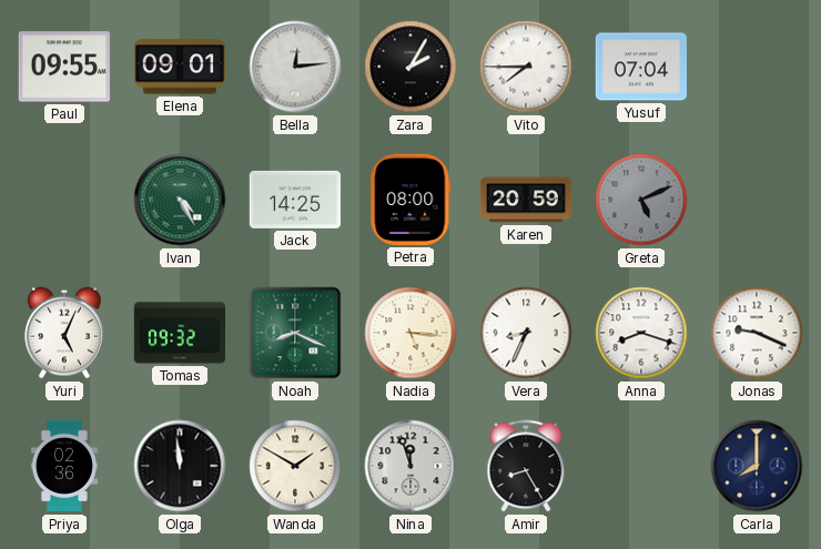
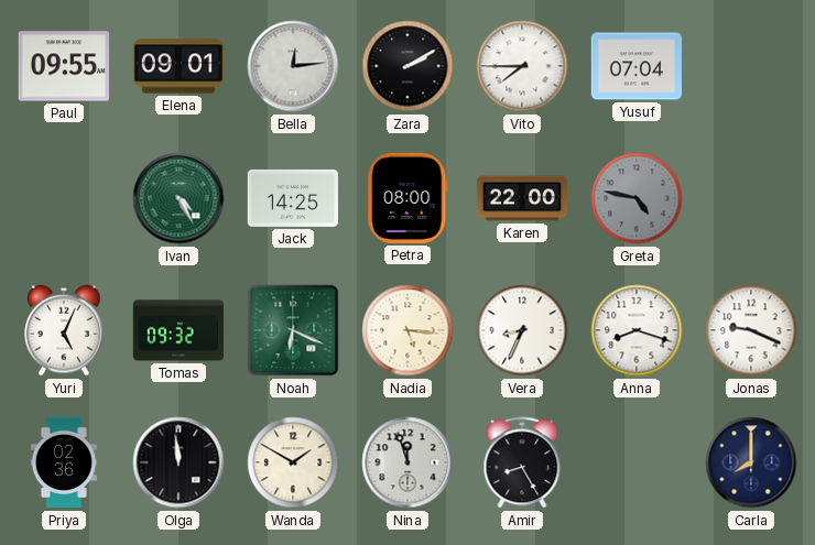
Zara: 2:05 -> 2:10
Karen: 20:59 -> 22:00
Greta: 5:11 -> 4:47
Noah: 8:19 -> 6:19
